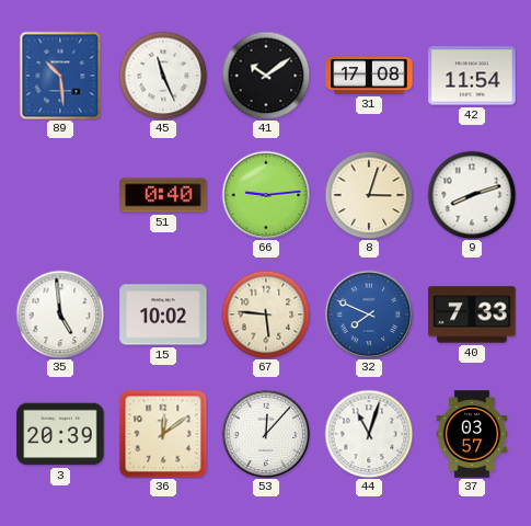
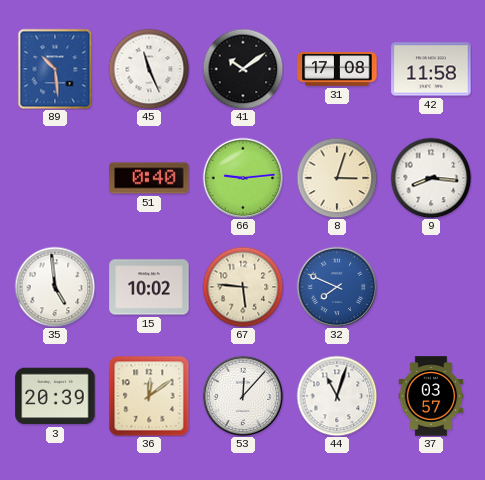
42: 11:54 -> 11:58
9: 8:12 -> 8:16
40: 7:33 -> none
